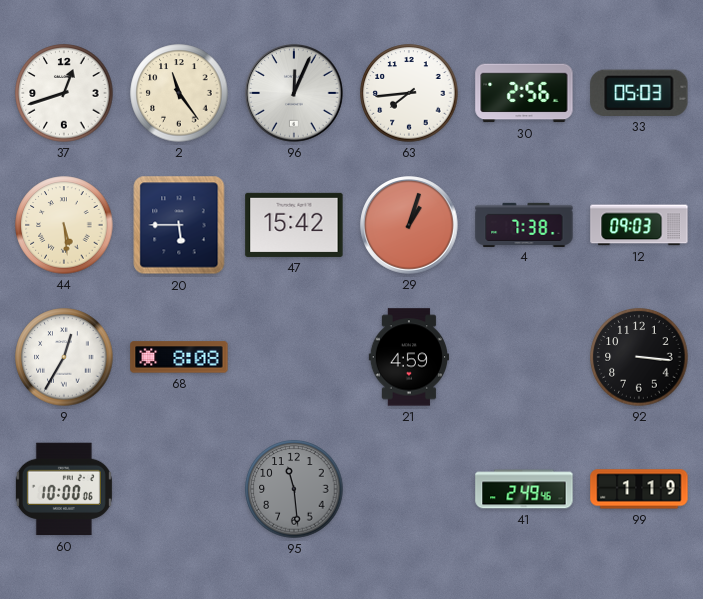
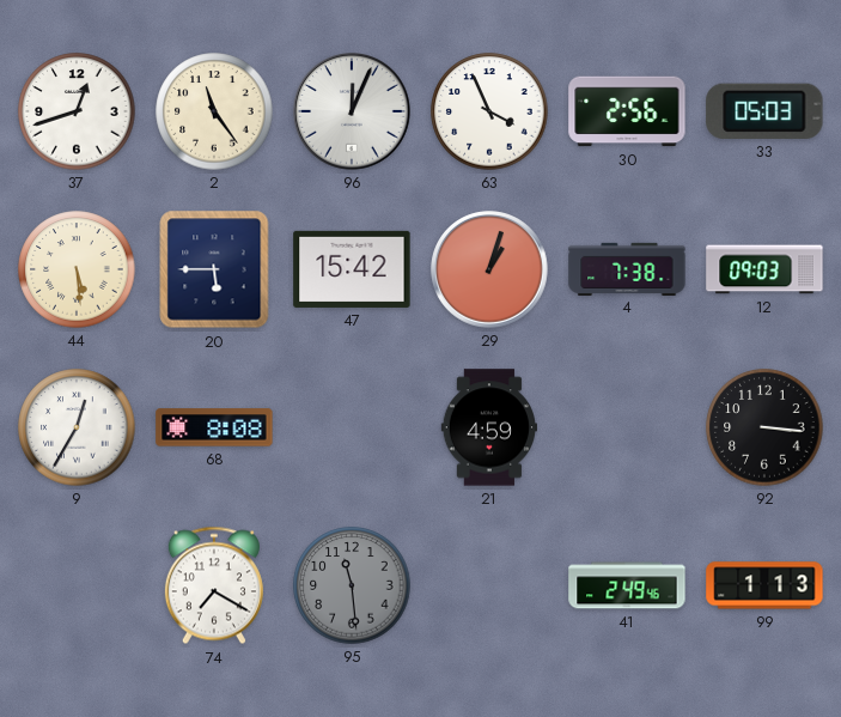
63: 7:44 -> 3:56
60: 10:00 -> none
74: none -> 7:20
99: 1:19 -> 1:13
